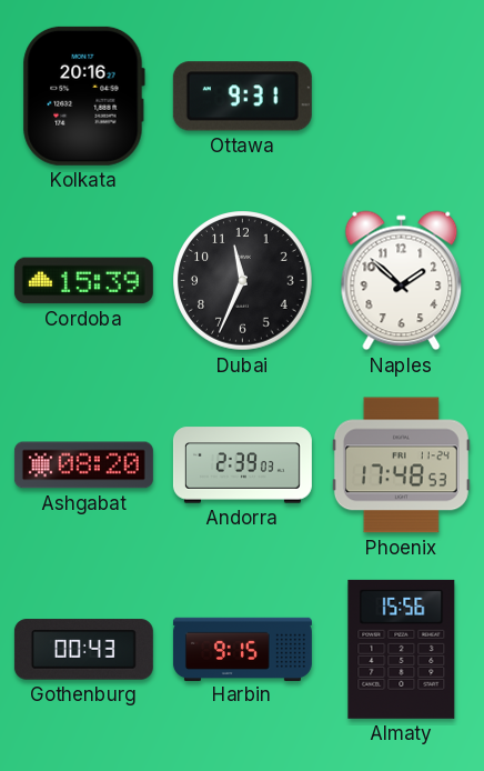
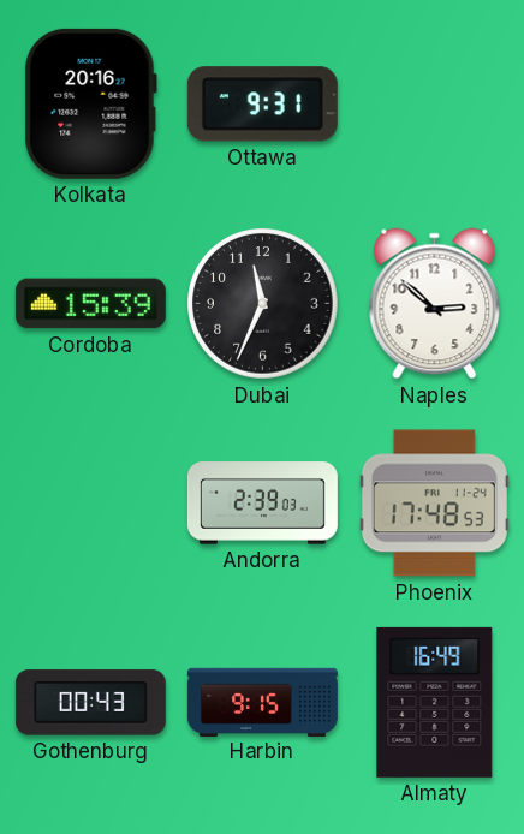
Naples: 1:52 -> 2:52
Ashgabat: 08:20 -> none
Almaty: 15:56 -> 16:49
